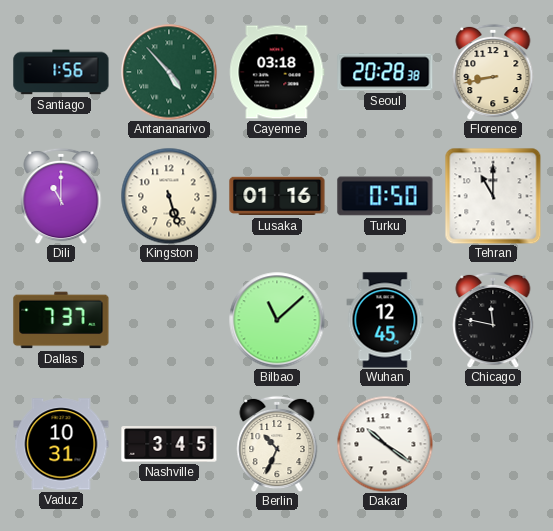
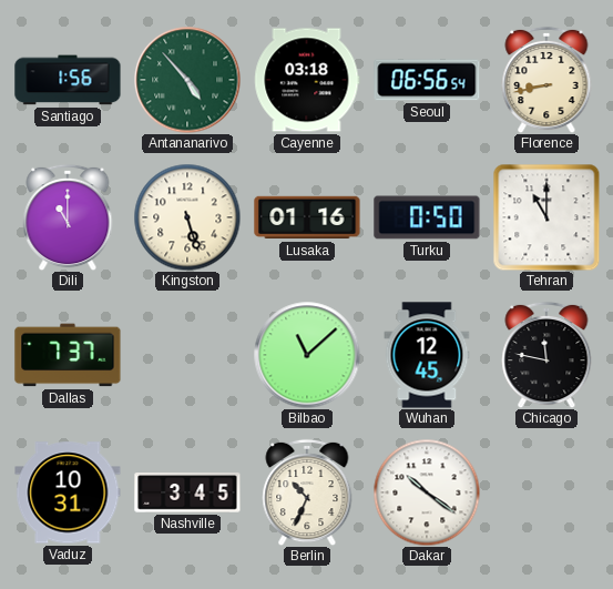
Seoul: 20:28 -> 06:56
